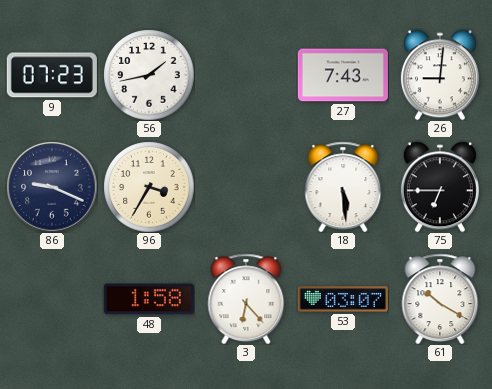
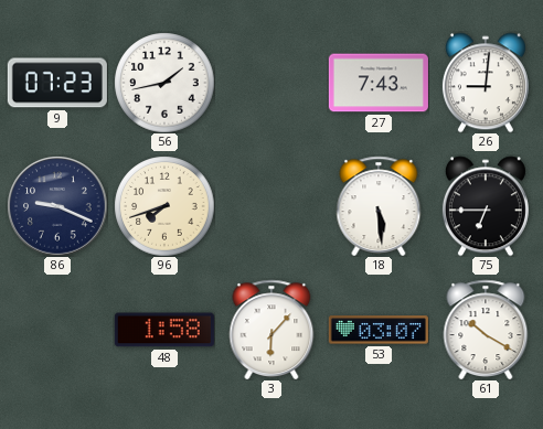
96: 3:35 -> 7:42
3: 6:23 -> 6:07
